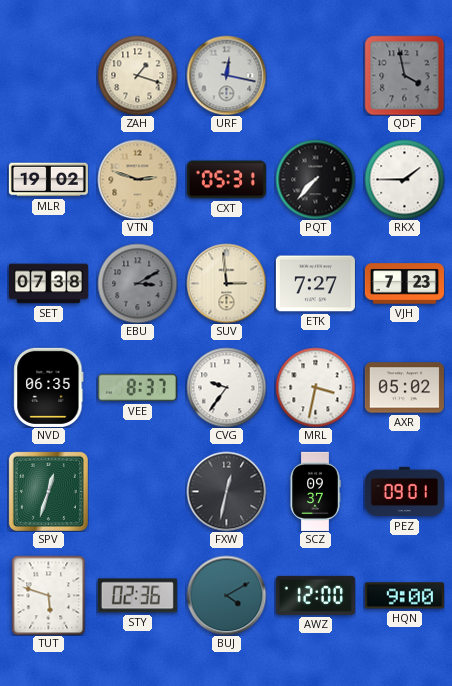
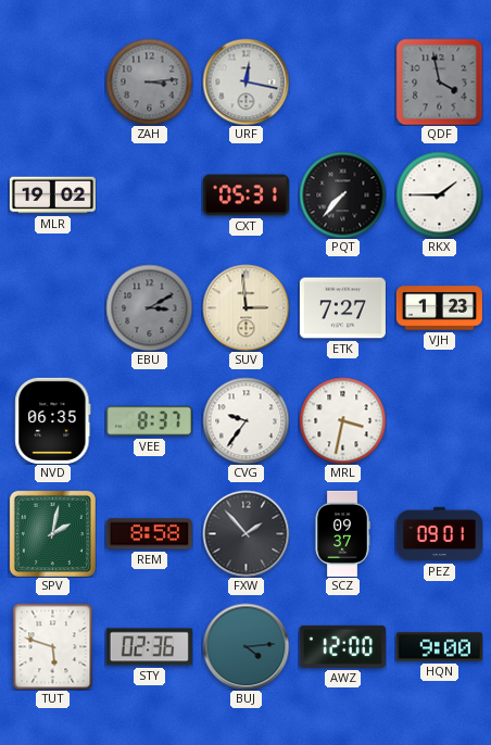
ZAH: 1:18 -> 3:14
ZAH dial: cream -> grey
VTN: 2:48 -> none
SET: 07:38 -> none
VJH: 7:23 -> 1:23
AXR: 05:02 -> none
SPV: 12:33 -> 2:02
REM: none -> 8:58
FXW: 12:32 -> 1:53
BUJ: 4:10 -> 4:14
